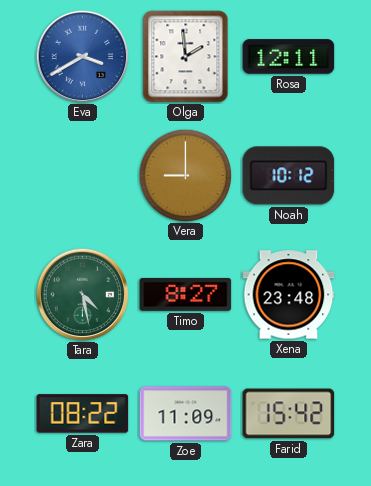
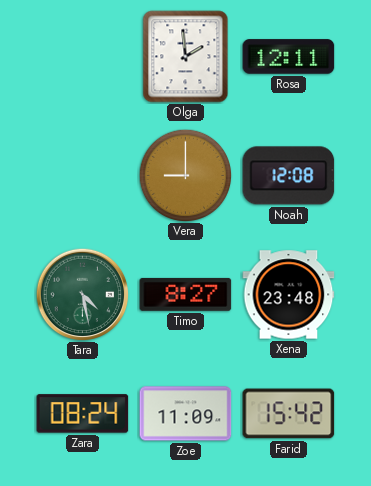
Eva: 3:40 -> none
Noah: 10:12 -> 12:08
Zara: 08:22 -> 08:24
